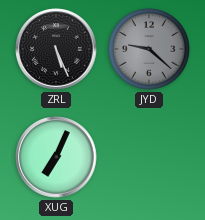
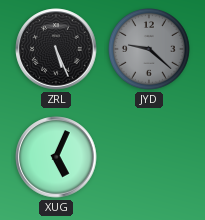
XUG: 7:04 -> 5:04
